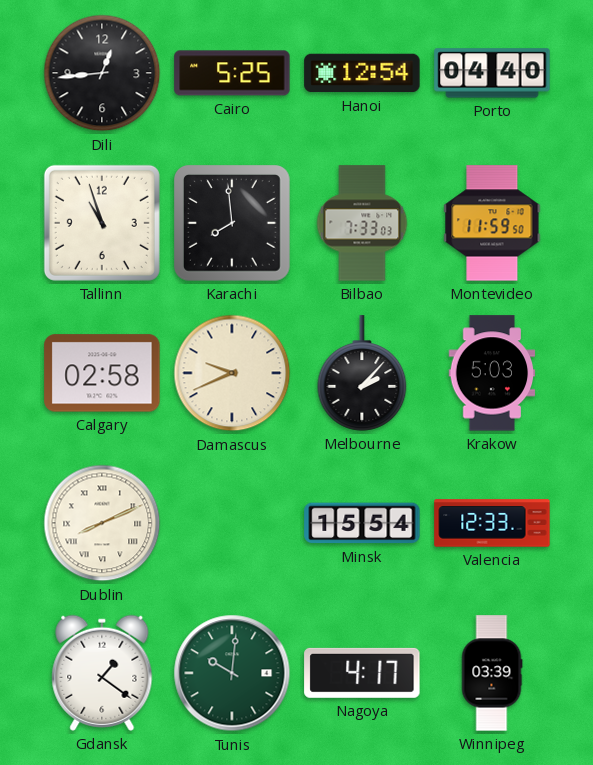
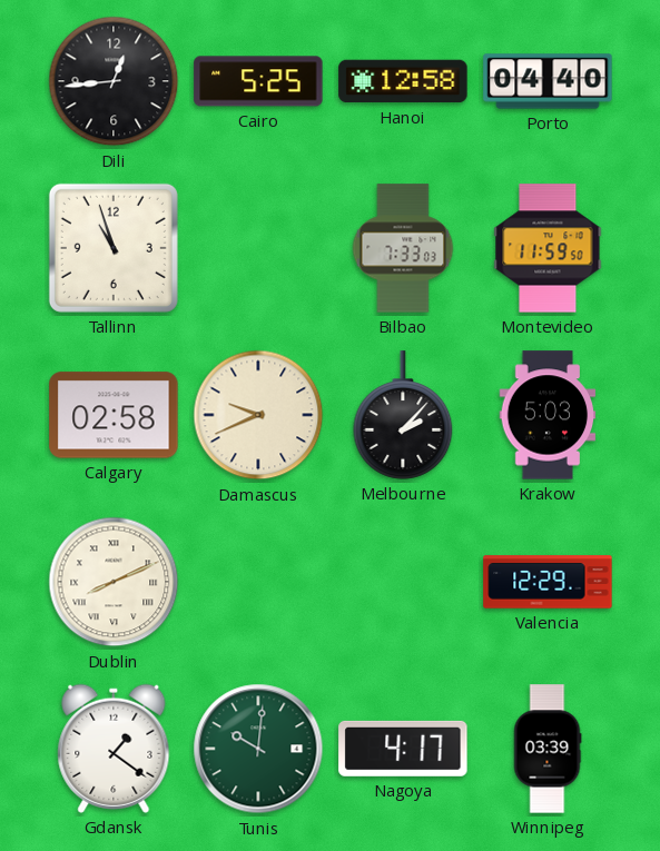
Hanoi: 12:54 -> 12:58
Karachi: 7:59 -> none
Minsk: 15:54 -> none
Valencia: 12:33 -> 12:29
